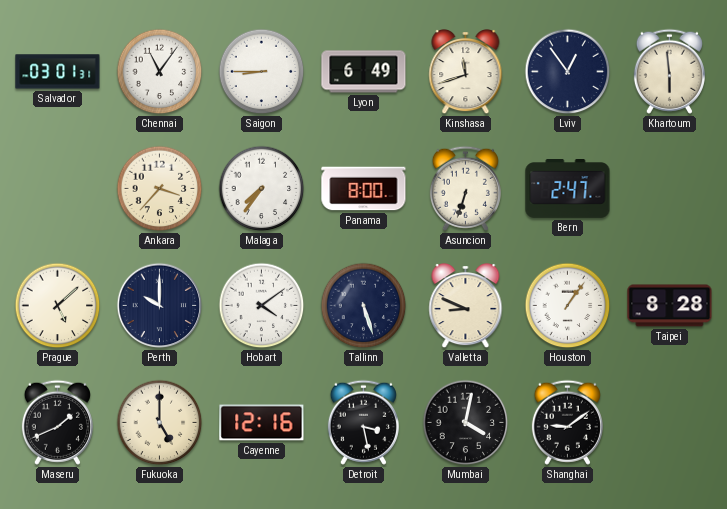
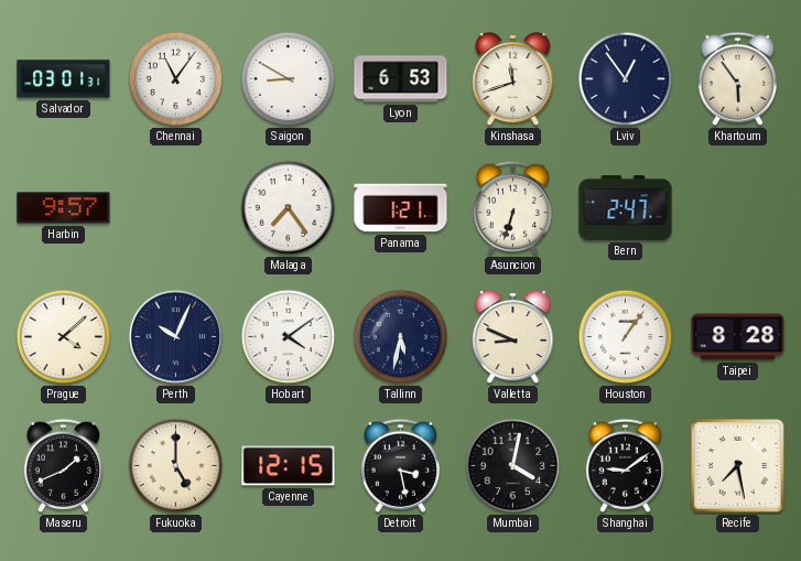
Saigon: 8:45 -> 8:50
Lyon: 6:49 -> 6:53
Khartoum: 5:59 -> 5:54
Harbin: none -> 9:57
Ankara: 3:37 -> none
Malaga: 7:36 -> 7:24
Panama: 8:00 -> 1:21
Prague: 5:08 -> 4:08
Perth: 10:00 -> 10:04
Tallinn: 5:27 -> 5:32
Cayenne: 12:16 -> 12:15
Recife: none -> 7:28
